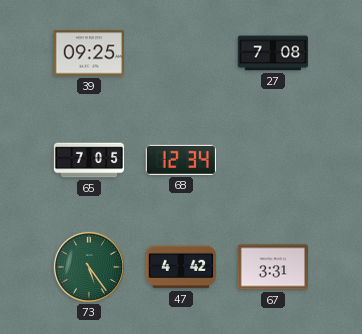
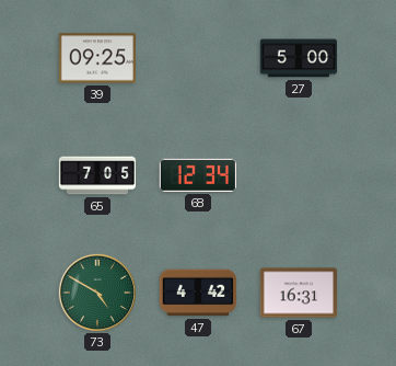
27: 7:08 -> 5:00
73: 5:24 -> 4:50
67: 3:31 -> 16:31
